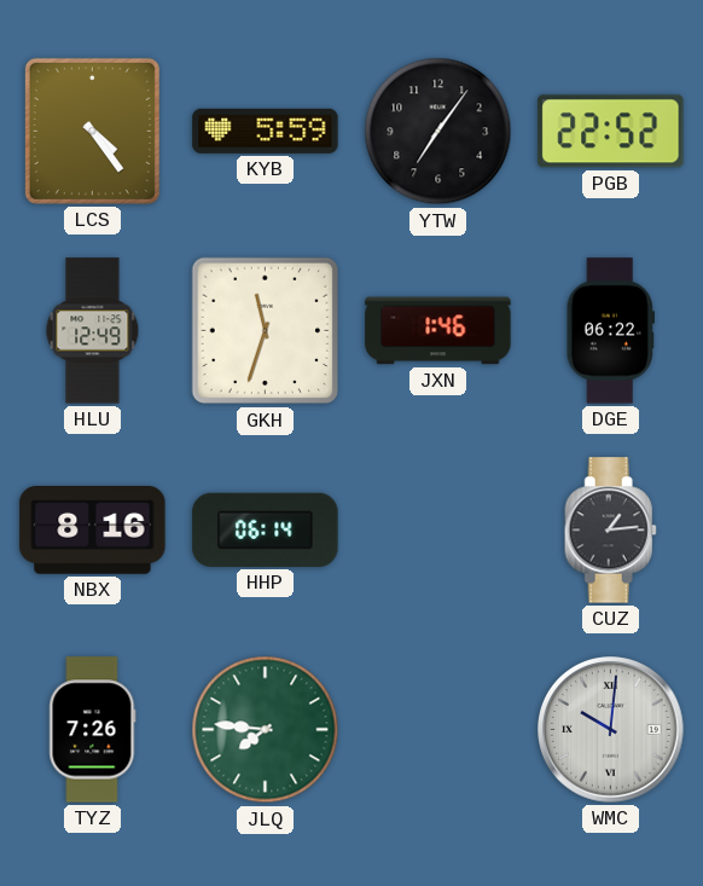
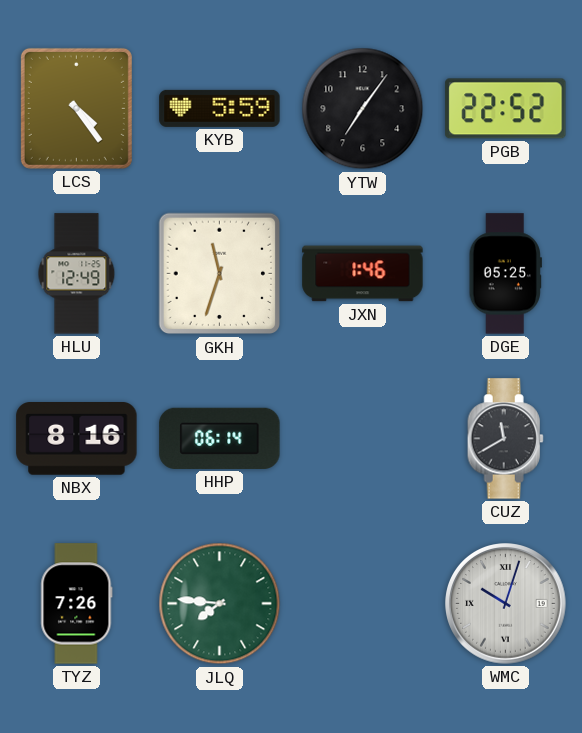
DGE: 06:22 -> 05:25
CUZ: 1:14 -> 11:40
WMC: 10:01 -> 10:03
